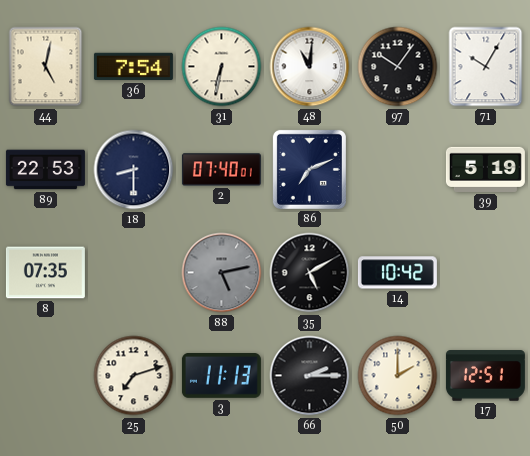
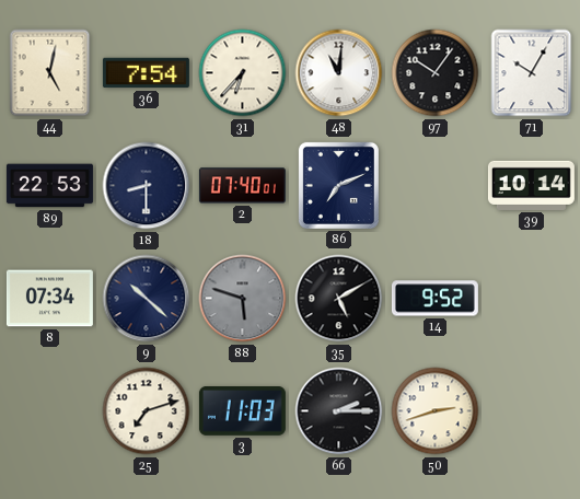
31: 6:32 -> 6:37
39: 5:19 -> 10:14
8: 07:35 -> 07:34
9: none -> 10:22
88: 5:13 -> 5:48
14: 10:42 -> 9:52
3: 11:13 -> 11:03
50: 2:00 -> 2:42
17: 12:51 -> none
